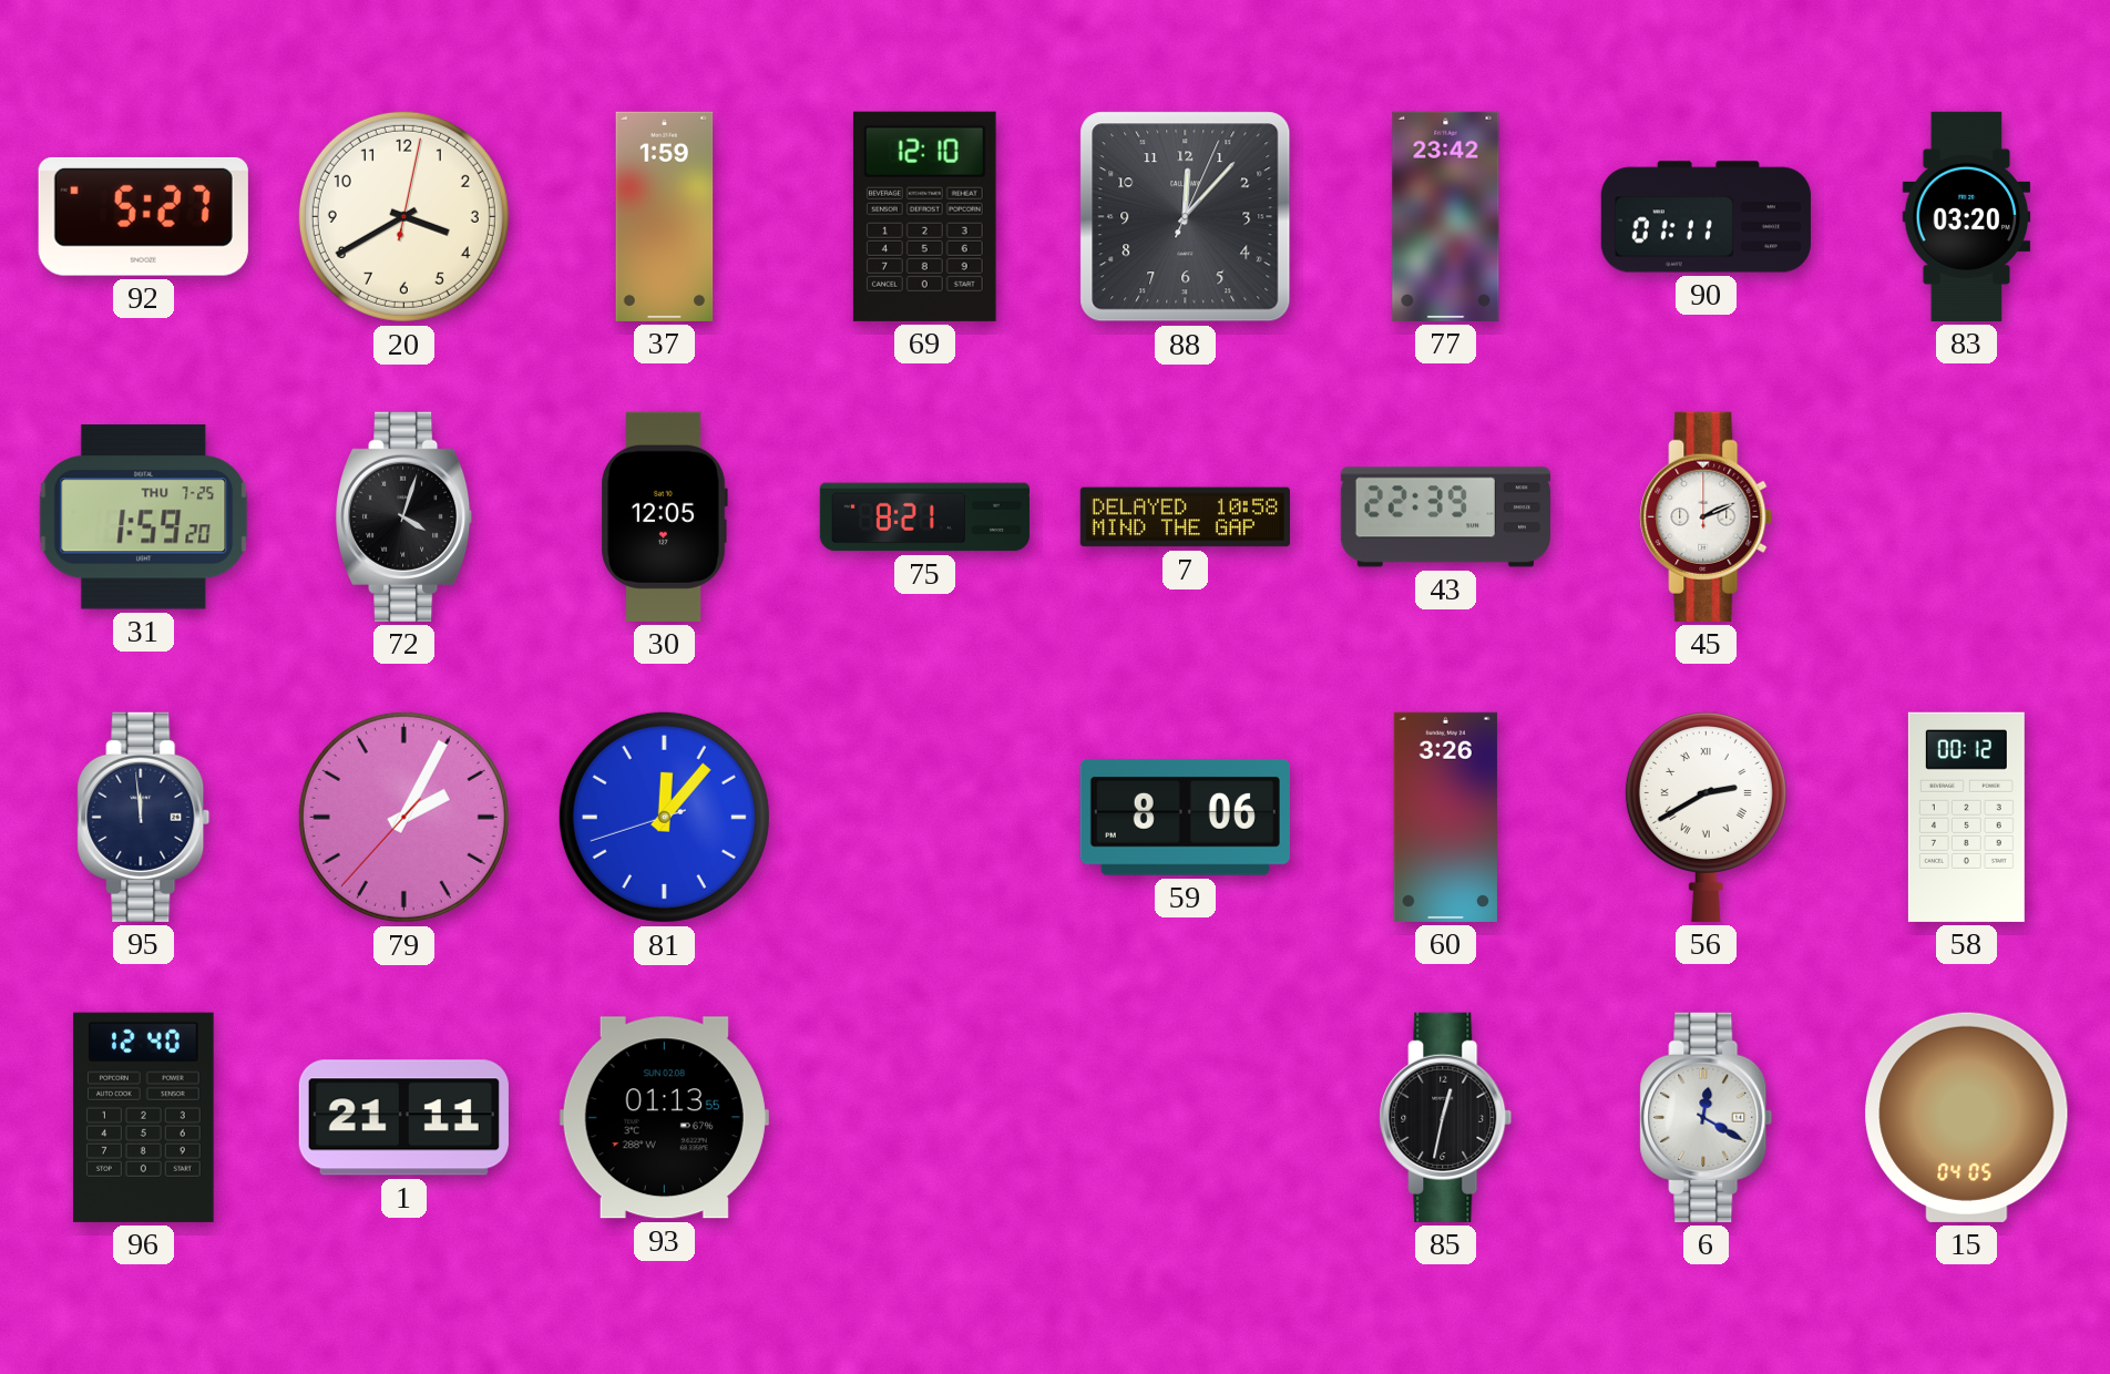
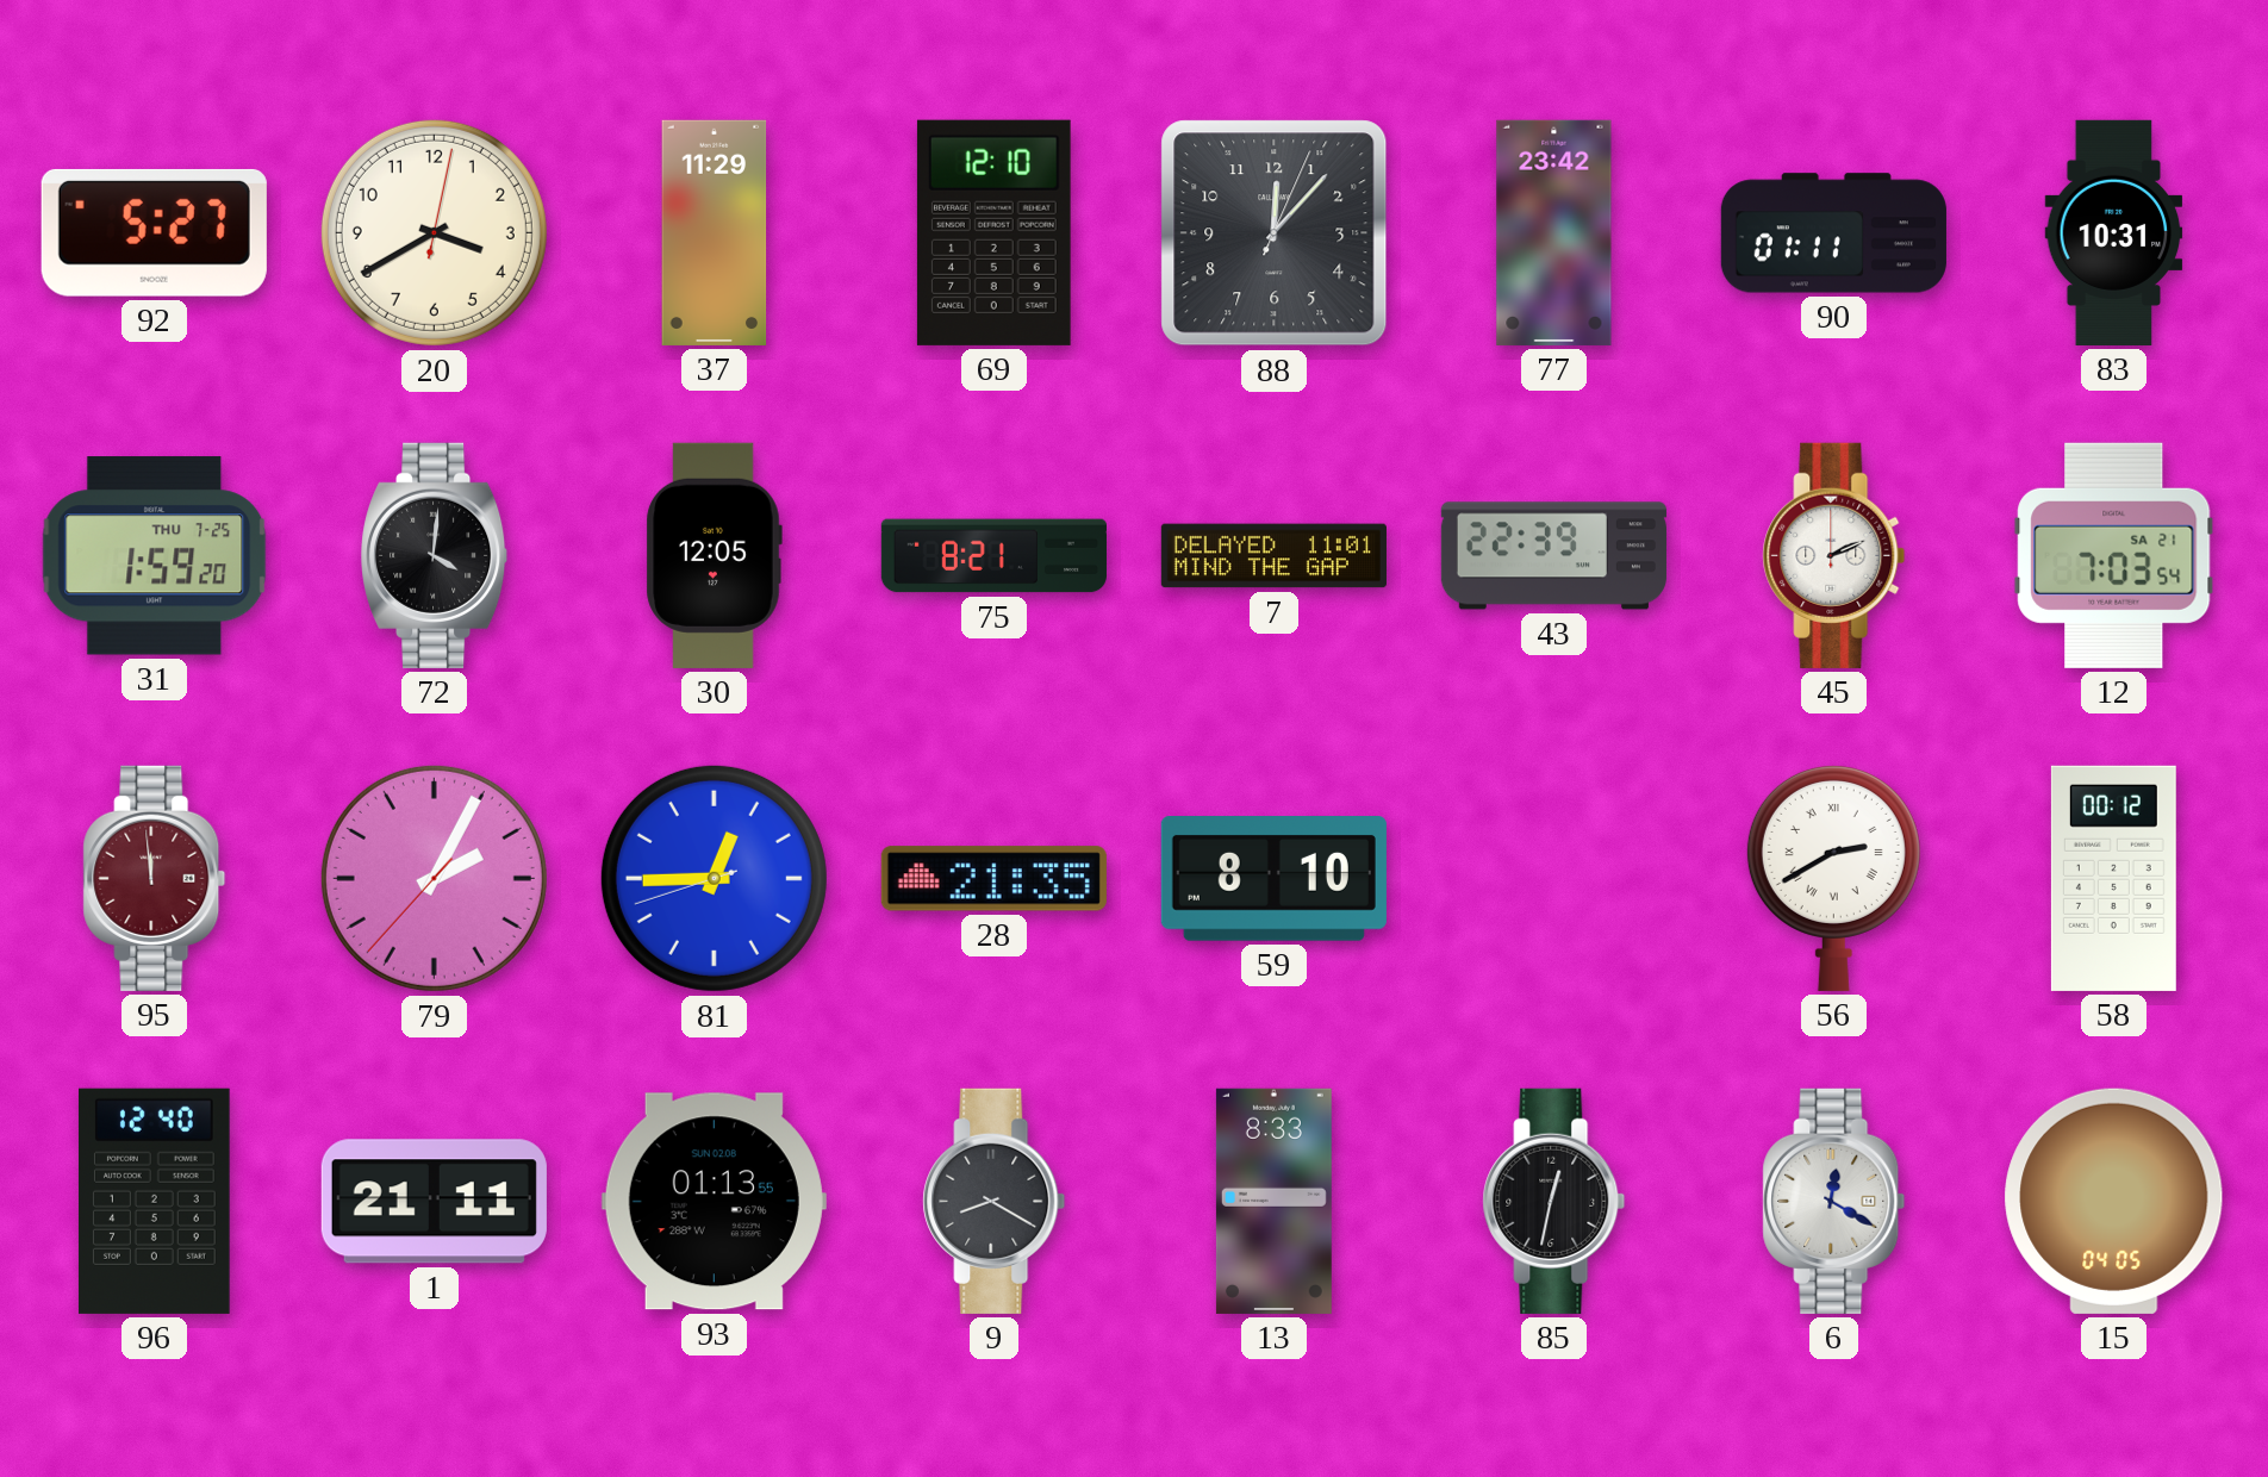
37: 1:59 -> 11:29
83: 03:20 -> 10:31
72: 4:03 -> 4:01
7: 10:58 -> 11:01
12: none -> 7:03
95 dial: navy -> burgundy
81: 12:06 -> 12:44
28: none -> 21:35
59: 8:06 -> 8:10
60: 3:26 -> none
9: none -> 8:20
13: none -> 8:33
